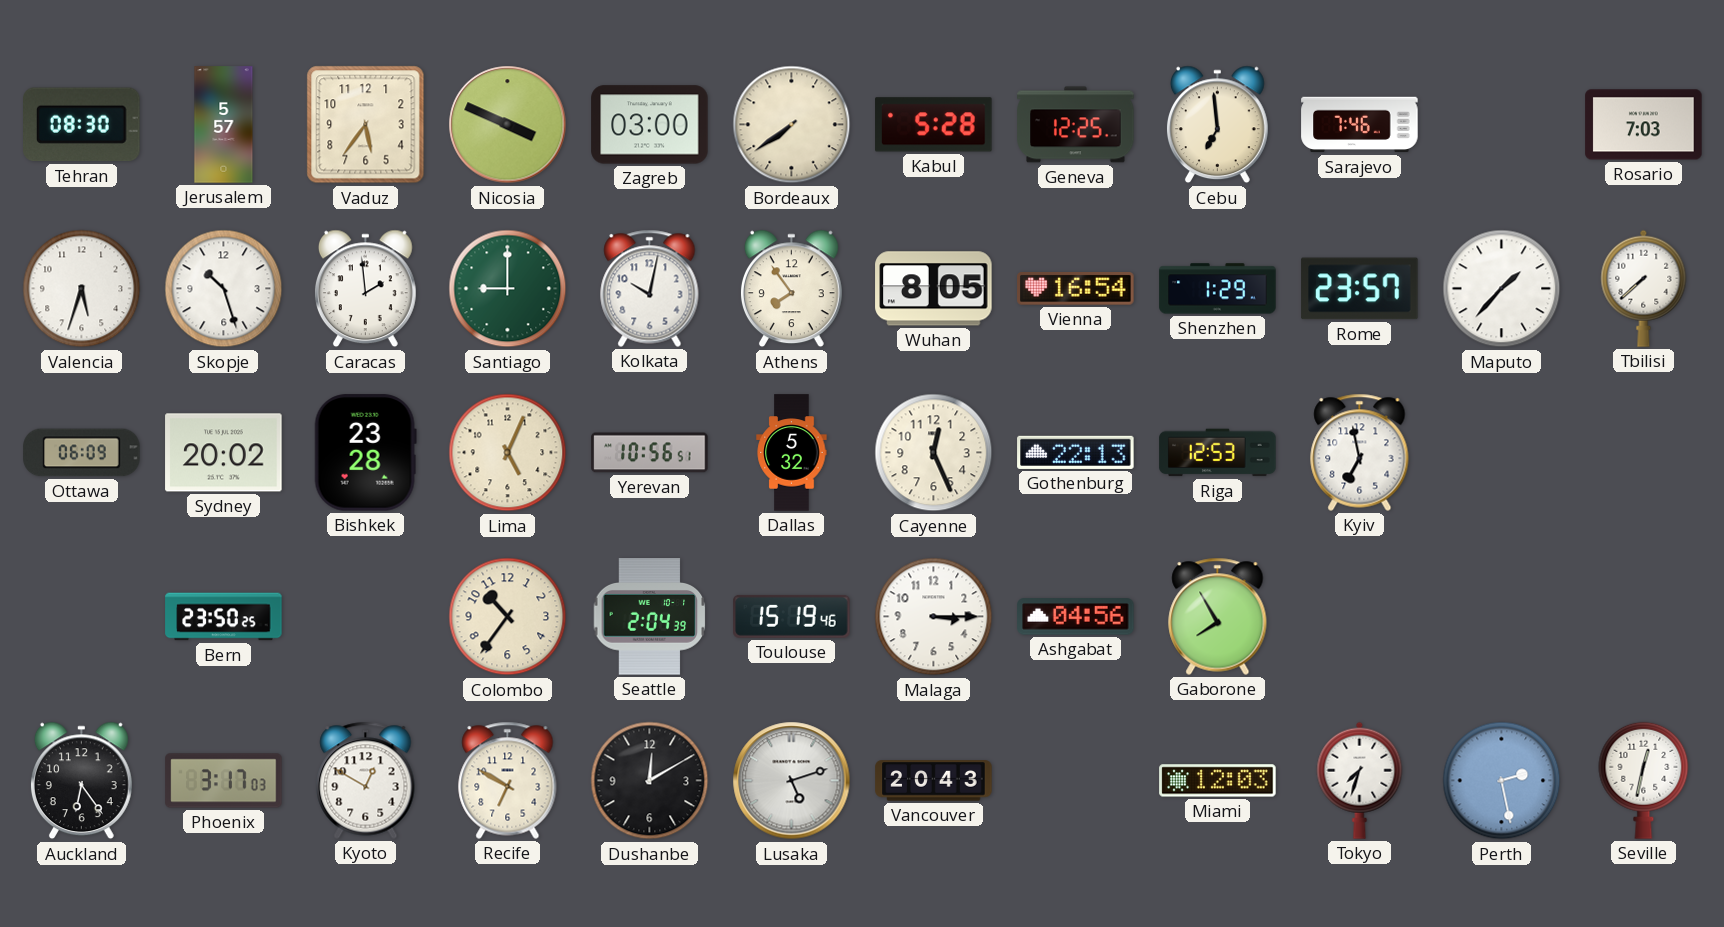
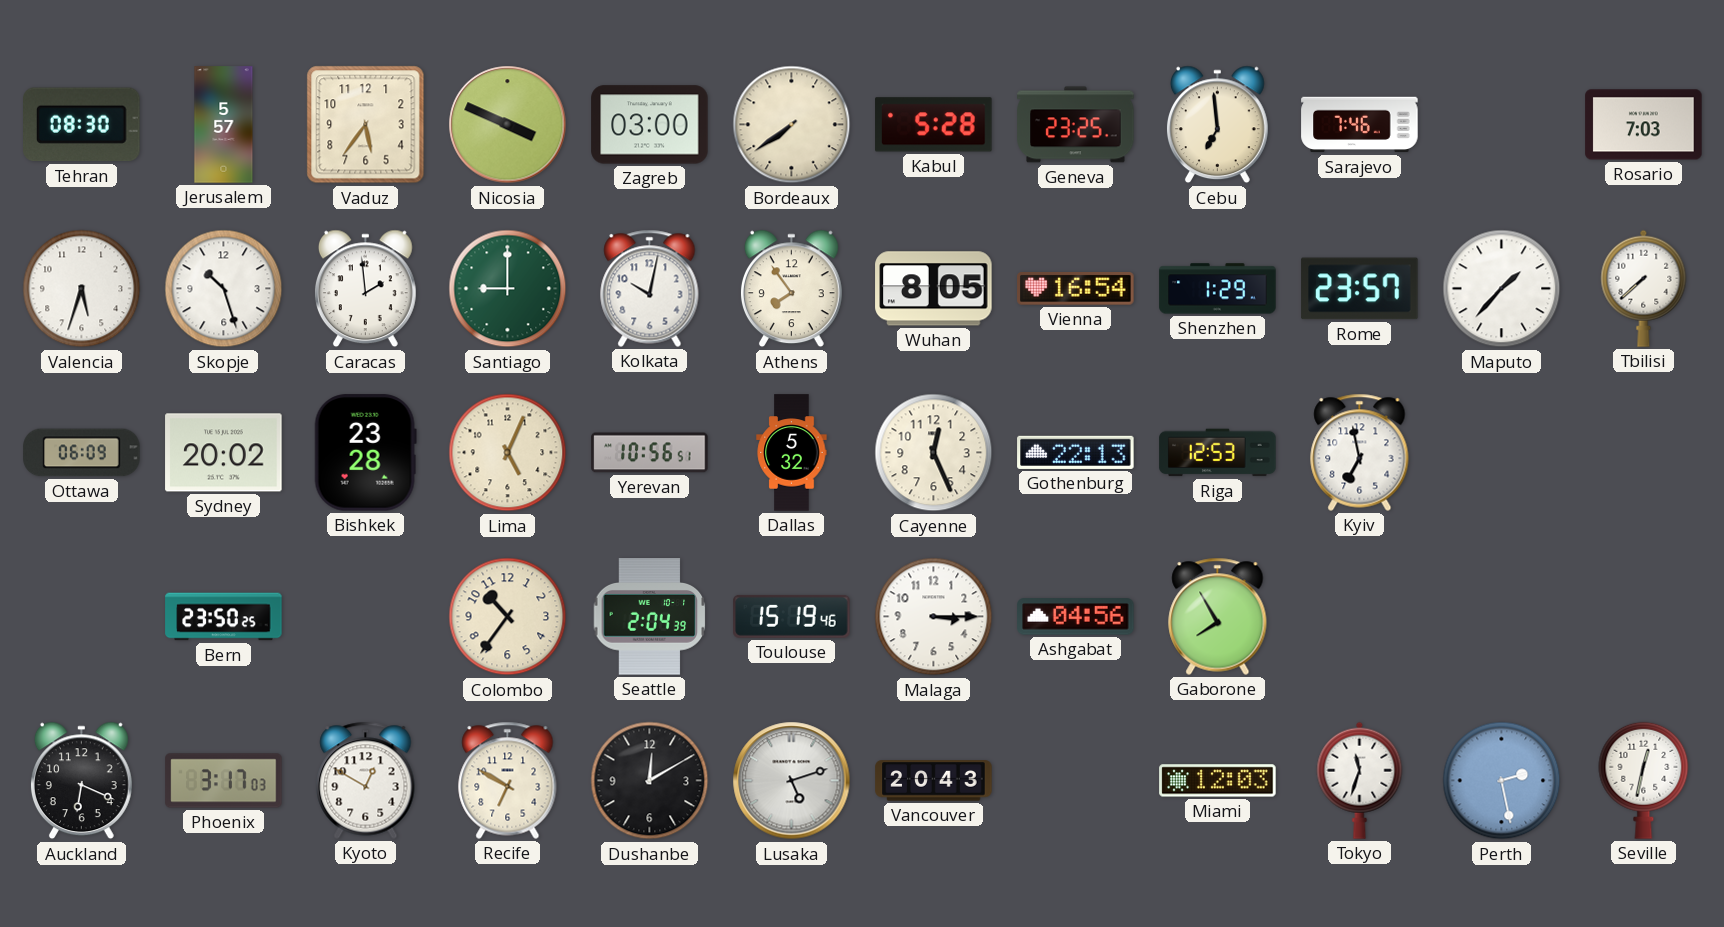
Geneva: 12:25 -> 23:25
Auckland: 6:24 -> 6:19
Tokyo: 7:33 -> 11:33
